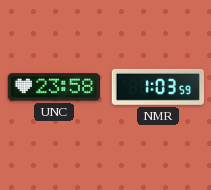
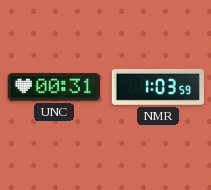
UNC: 23:58 -> 00:31
